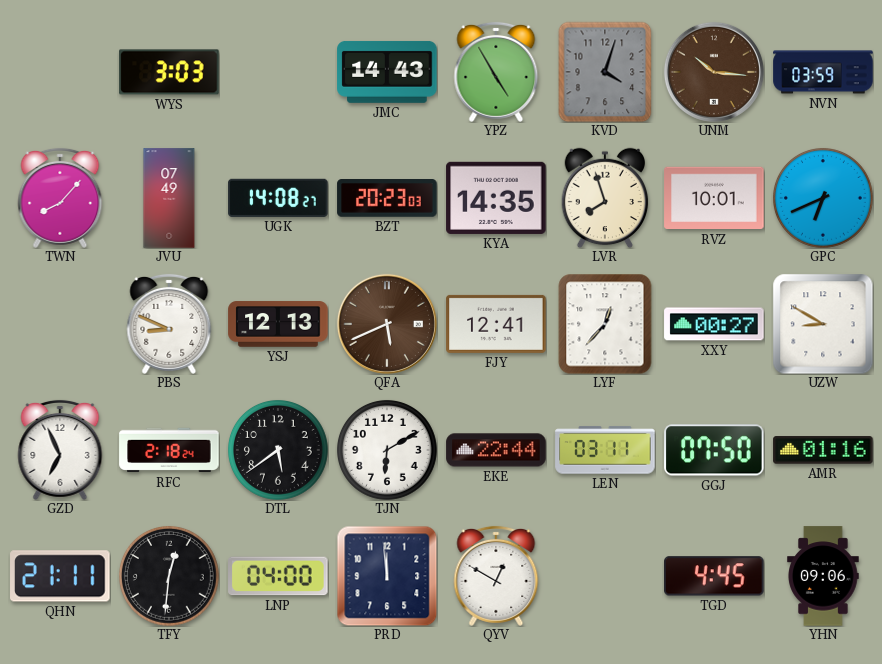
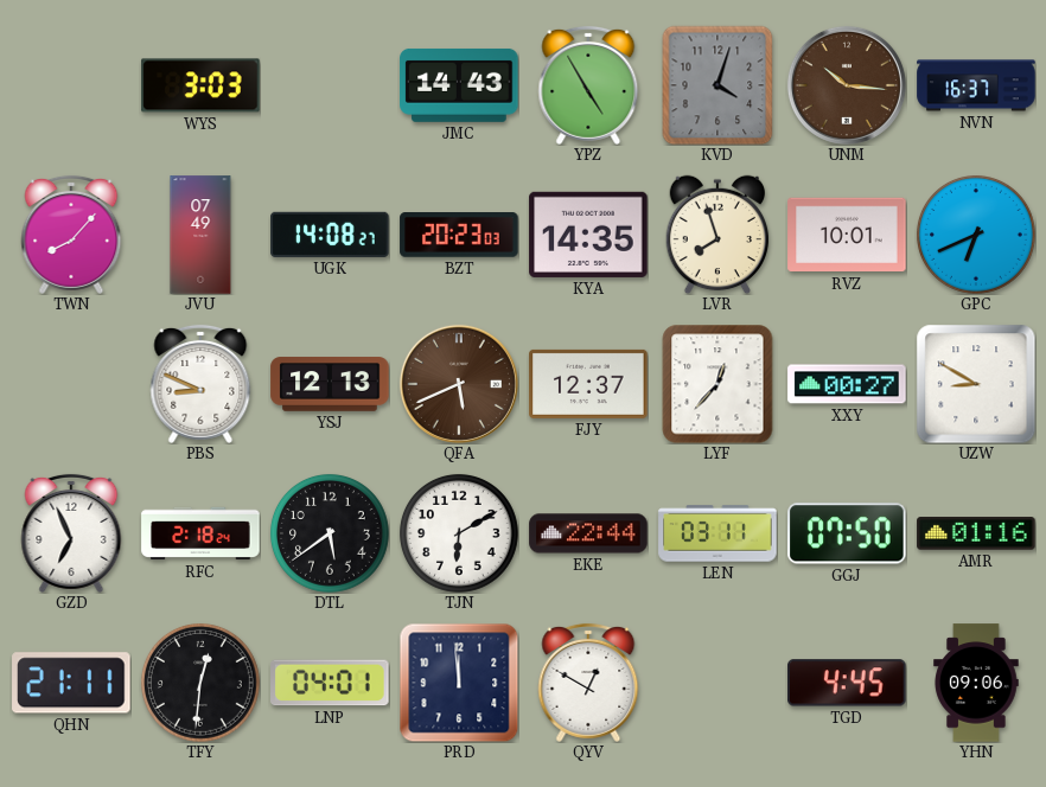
NVN: 03:59 -> 16:37
FJY: 12:41 -> 12:37
LNP: 04:00 -> 04:01
